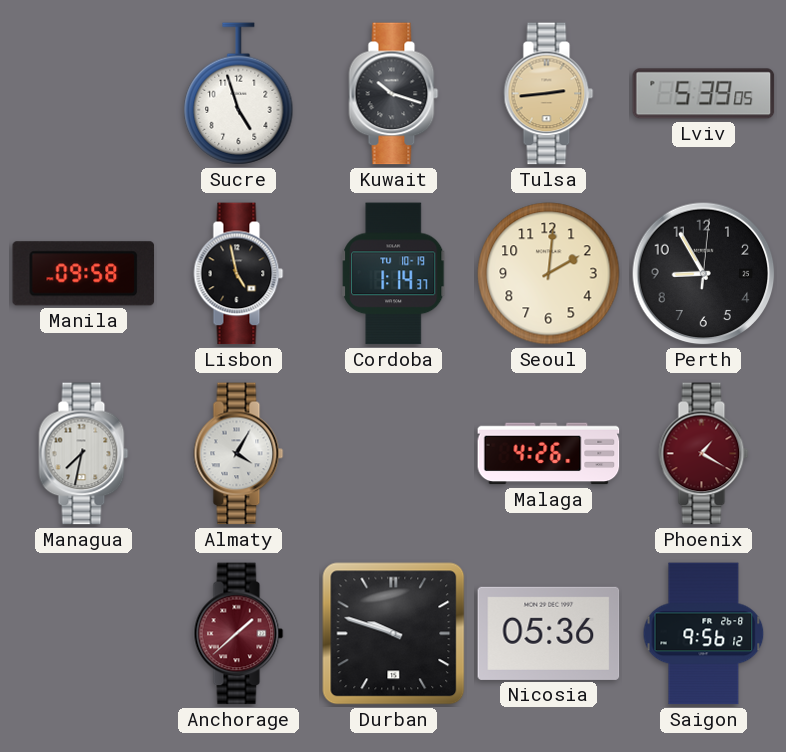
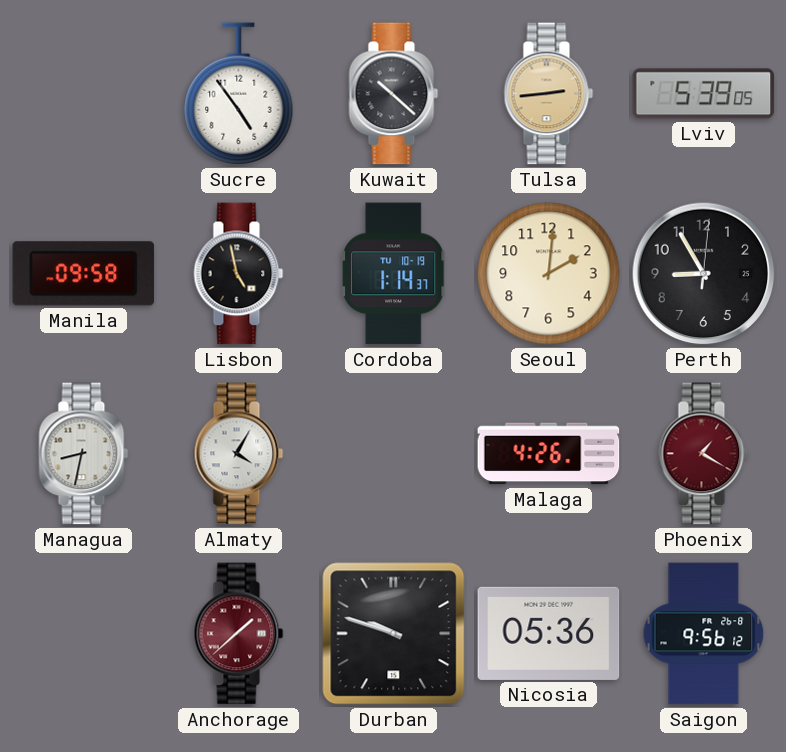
Sucre: 4:57 -> 4:54
Kuwait: 10:18 -> 10:22
Managua: 7:32 -> 8:32
